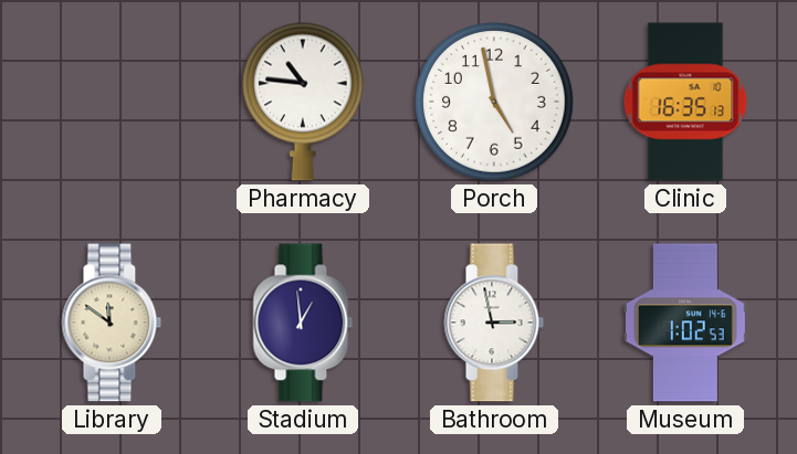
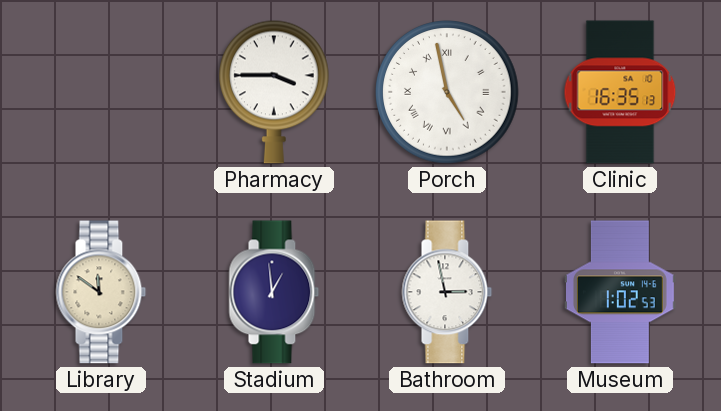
Pharmacy: 10:46 -> 3:45
Porch numerals: Arabic -> Roman
